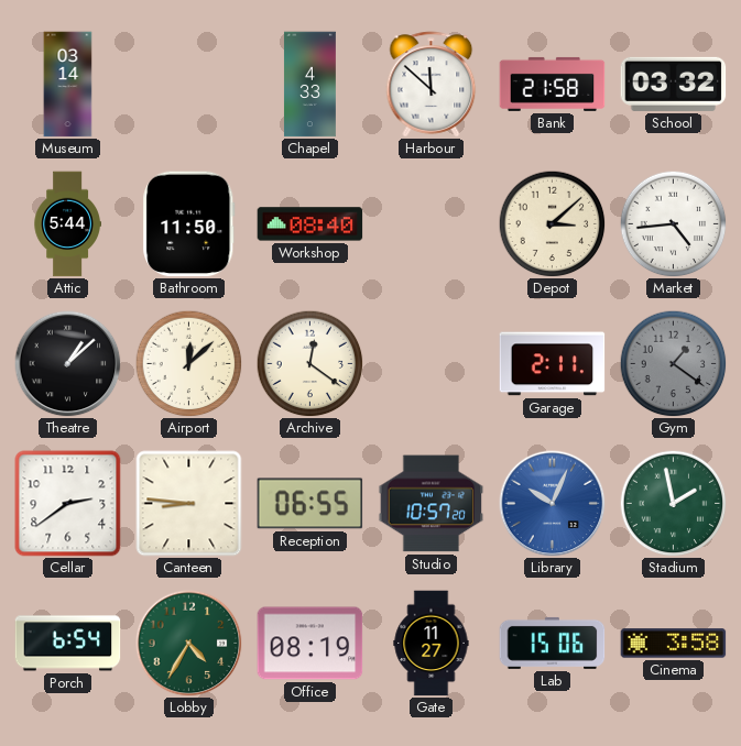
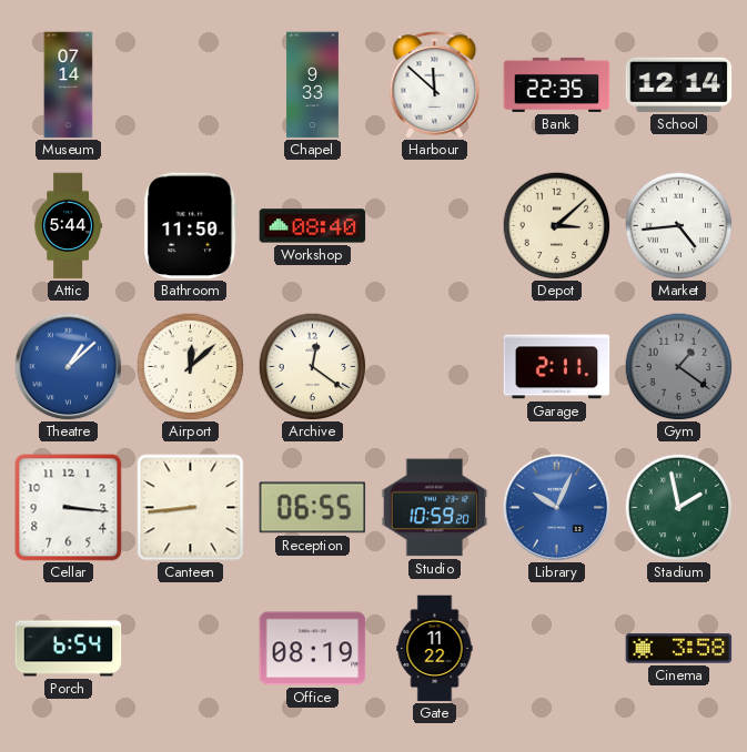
Museum: 03:14 -> 07:14
Chapel: 4:33 -> 9:33
Bank: 21:58 -> 22:35
School: 03:32 -> 12:14
Theatre dial: black -> blue
Cellar: 2:39 -> 3:16
Canteen: 8:46 -> 8:44
Studio: 10:57 -> 10:59
Lobby: 4:35 -> none
Gate: 11:27 -> 11:22
Lab: 15:06 -> none
